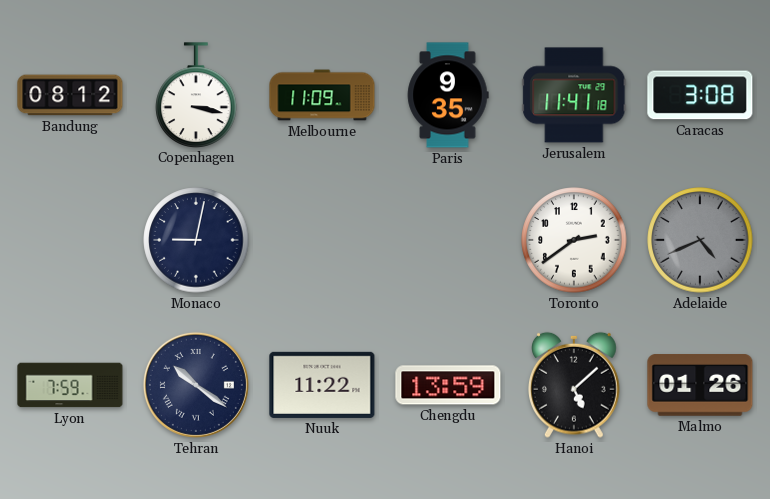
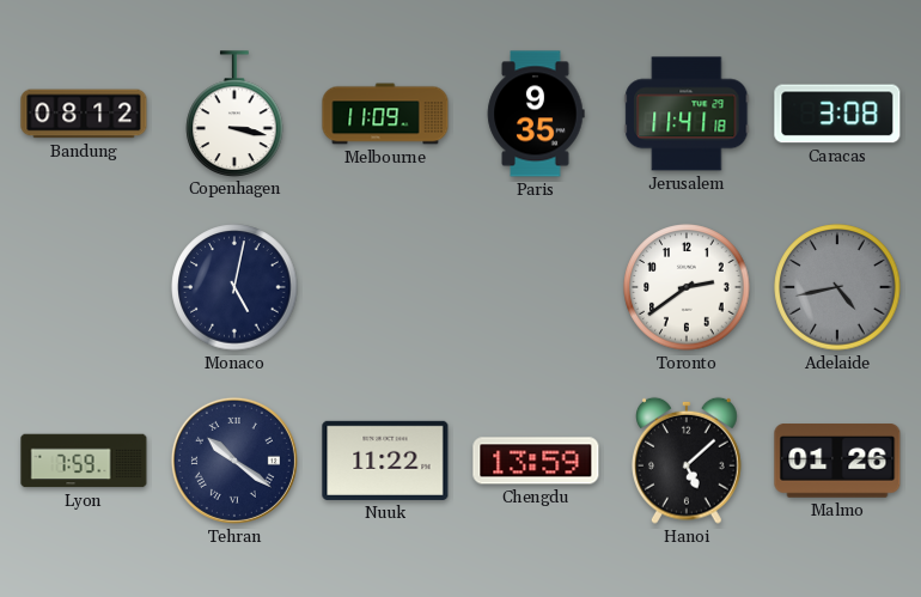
Monaco: 9:02 -> 5:02
Adelaide: 4:41 -> 4:43
